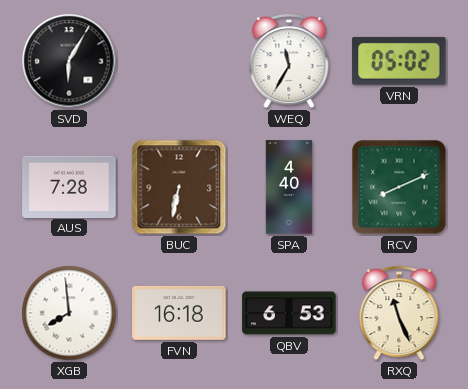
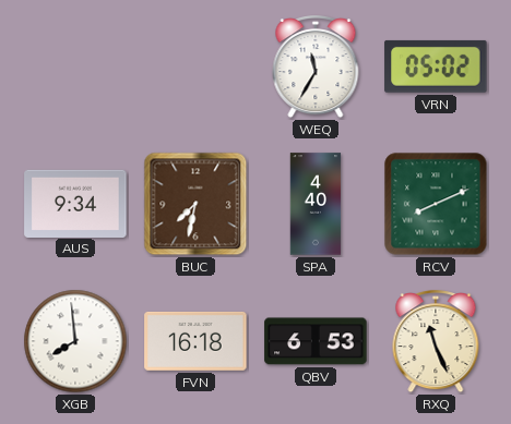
SVD: 6:05 -> none
AUS: 7:28 -> 9:34
BUC: 6:32 -> 7:32
